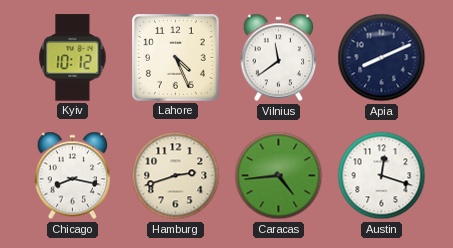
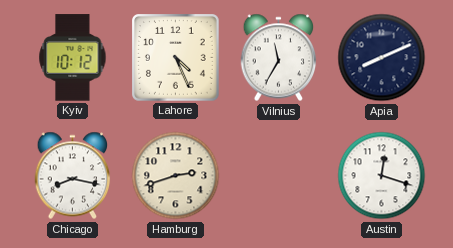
Vilnius: 11:39 -> 11:35
Caracas: 4:44 -> none
